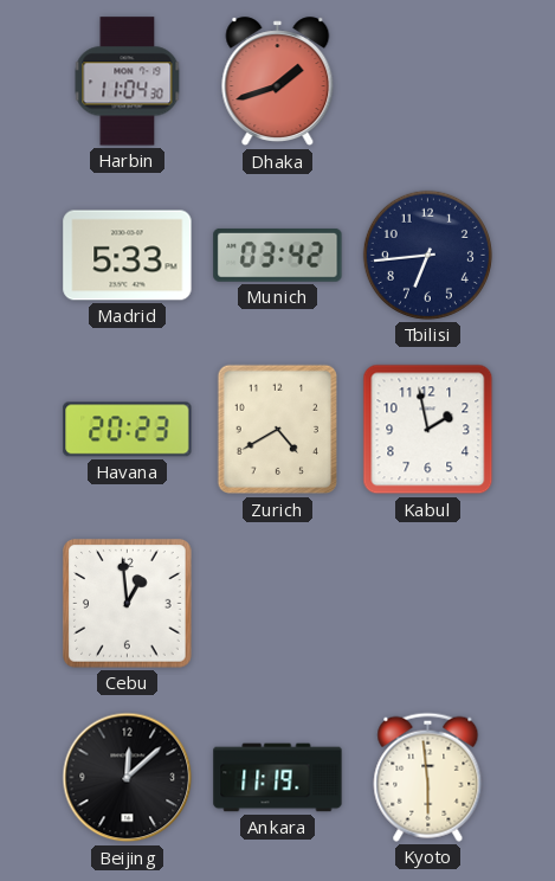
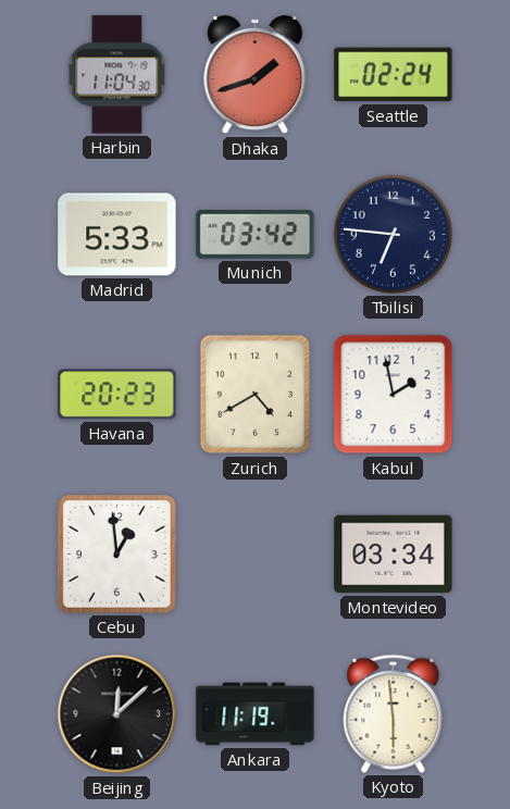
Seattle: none -> 02:24
Tbilisi: 6:44 -> 6:46
Montevideo: none -> 03:34
